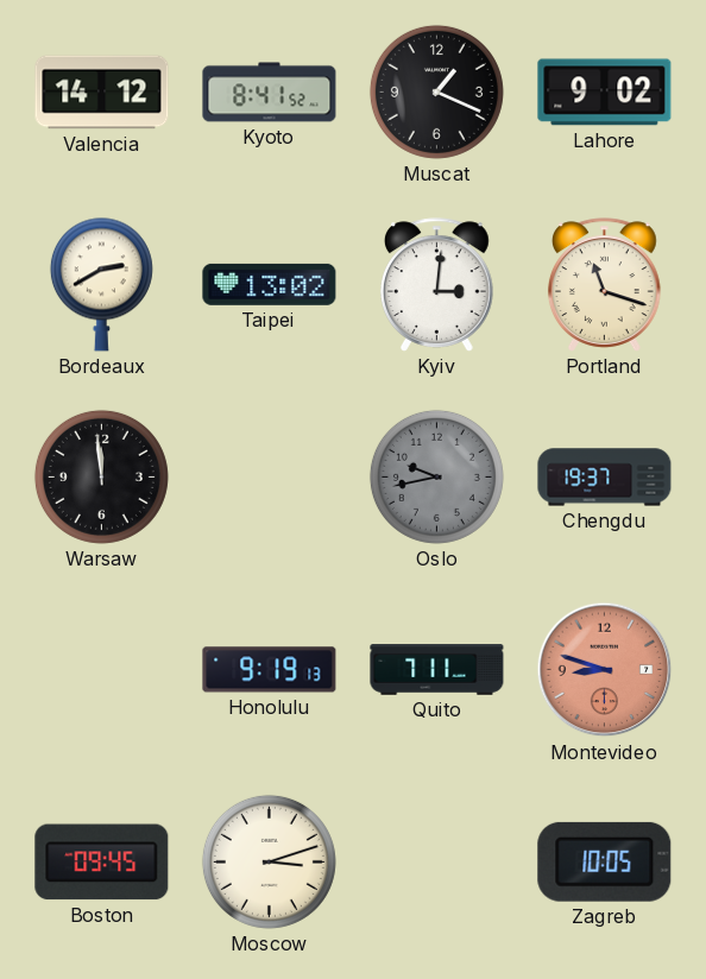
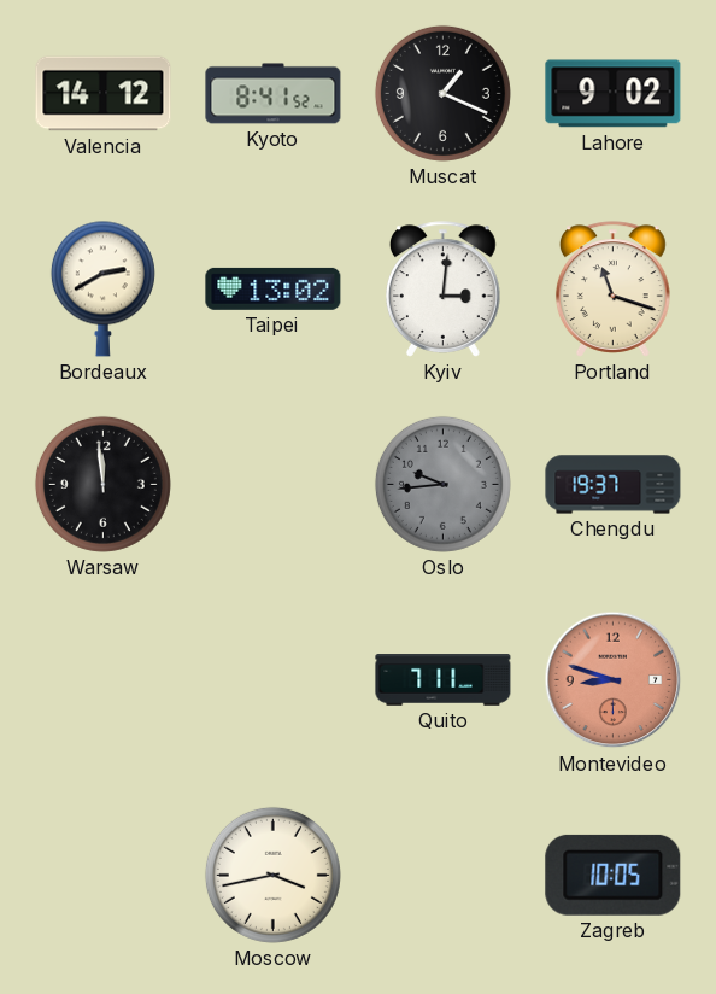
Oslo: 9:43 -> 9:44
Honolulu: 9:19 -> none
Boston: 09:45 -> none
Moscow: 3:12 -> 3:43
